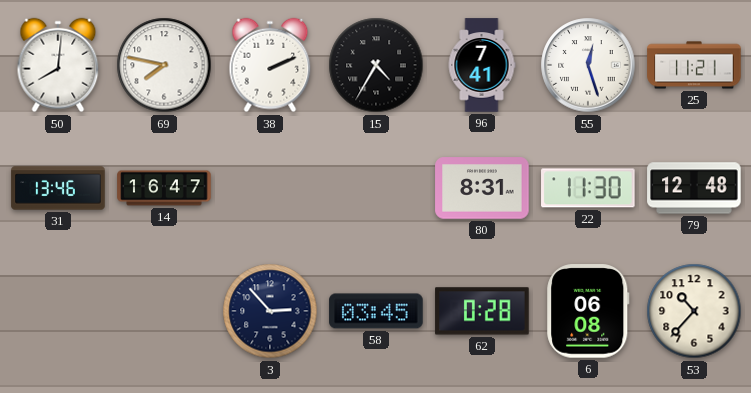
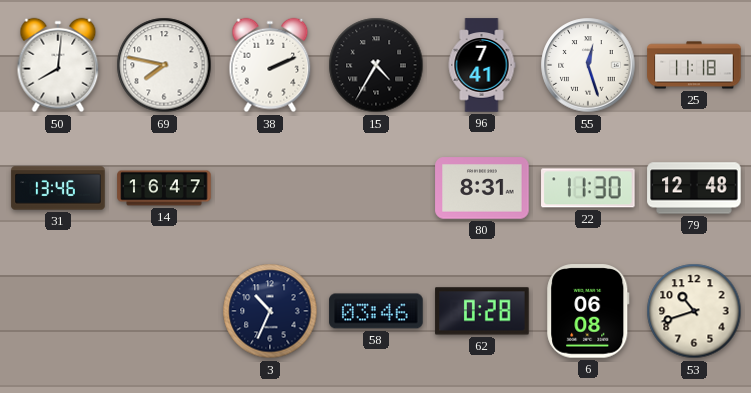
25: 11:21 -> 11:18
3: 2:53 -> 10:34
58: 03:45 -> 03:46
53: 10:37 -> 10:42
